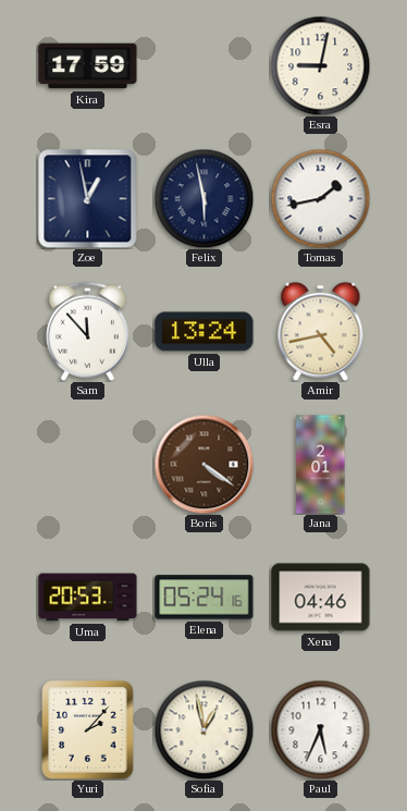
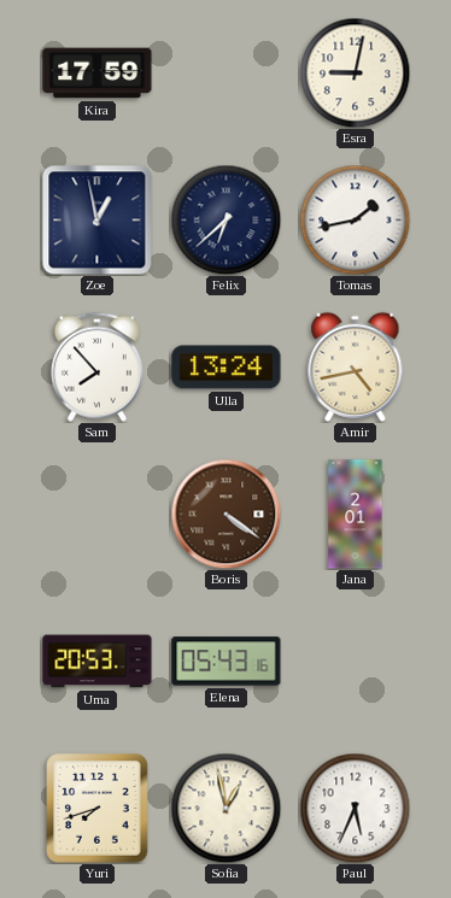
Felix: 5:58 -> 6:38
Sam: 11:53 -> 7:53
Elena: 05:24 -> 05:43
Xena: 04:46 -> none
Yuri: 2:07 -> 7:42
